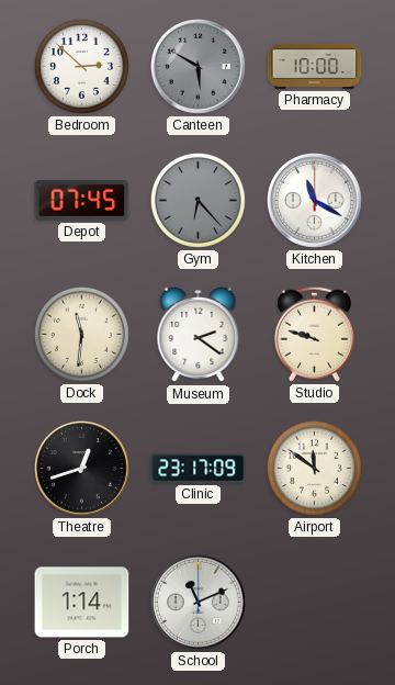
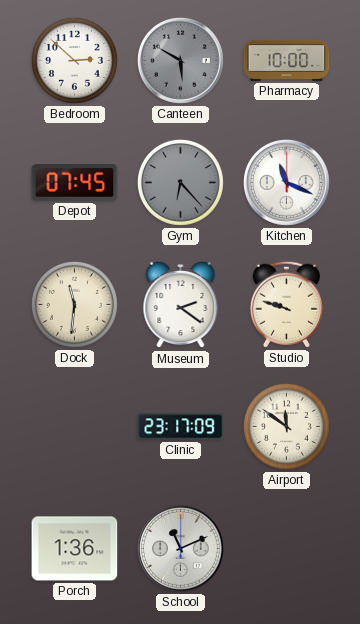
Kitchen: 11:20 -> 11:19
Theatre: 12:42 -> none
Porch: 1:14 -> 1:36
